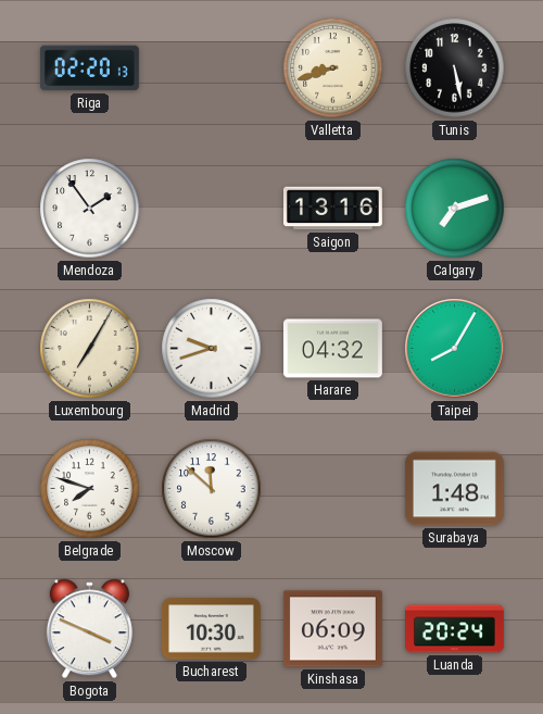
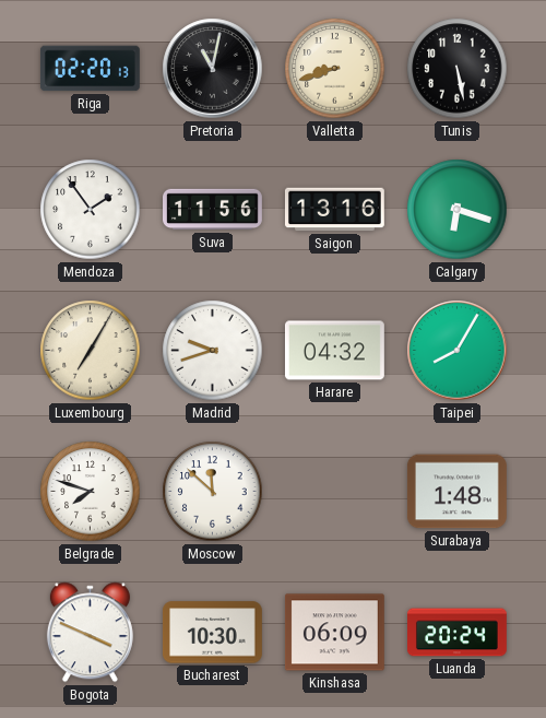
Pretoria: none -> 11:02
Suva: none -> 11:56
Calgary: 7:12 -> 6:18
